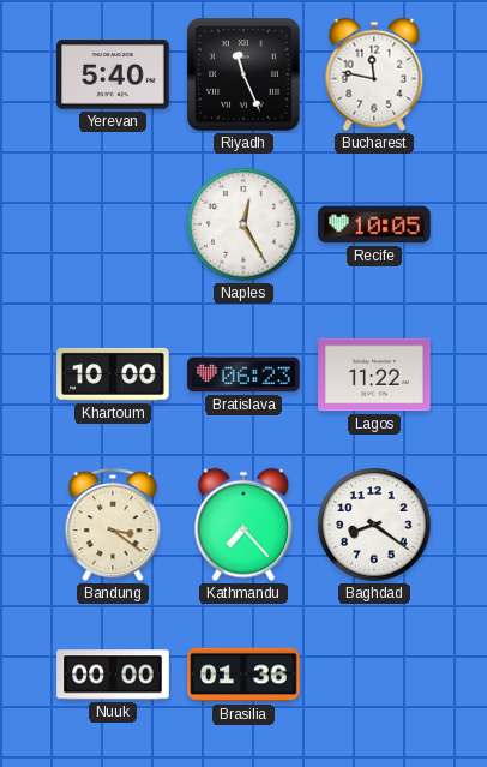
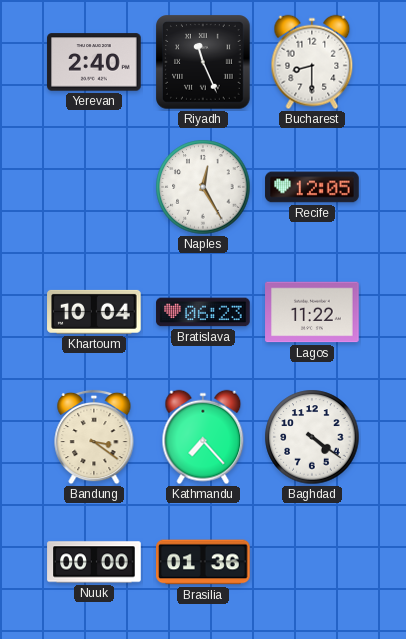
Yerevan: 5:40 -> 2:40
Bucharest: 11:47 -> 8:30
Recife: 10:05 -> 12:05
Khartoum: 10:00 -> 10:04
Baghdad: 8:21 -> 4:21
